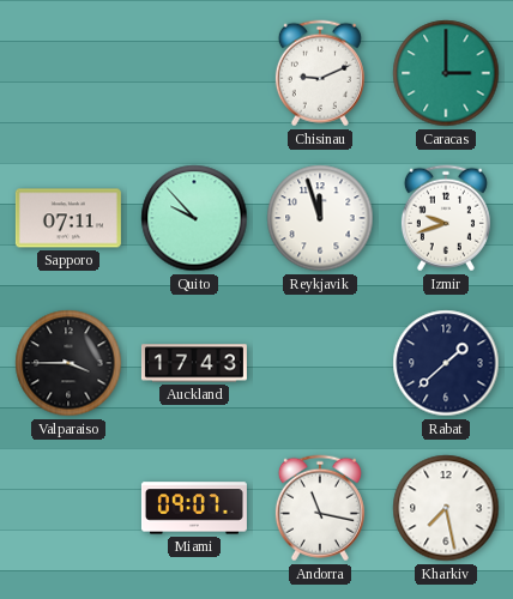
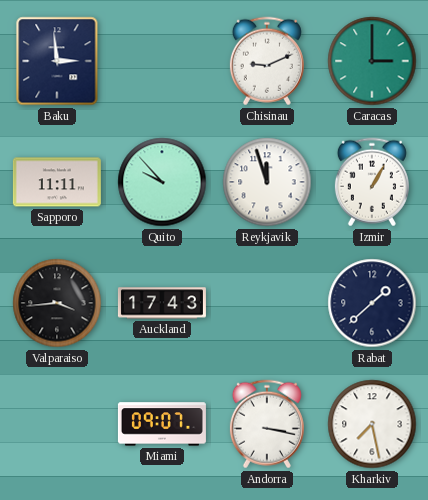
Baku: none -> 2:59
Sapporo: 07:11 -> 11:11
Izmir: 9:42 -> 1:05
Valparaiso: 3:45 -> 3:44
Andorra: 11:17 -> 3:17
